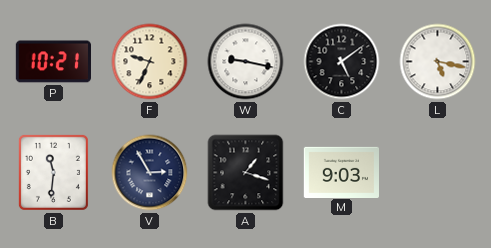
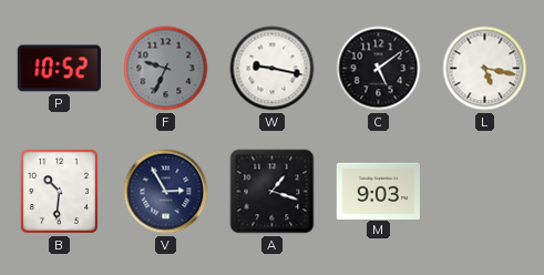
P: 10:21 -> 10:52
F dial: cream -> grey
B: 11:31 -> 10:31
